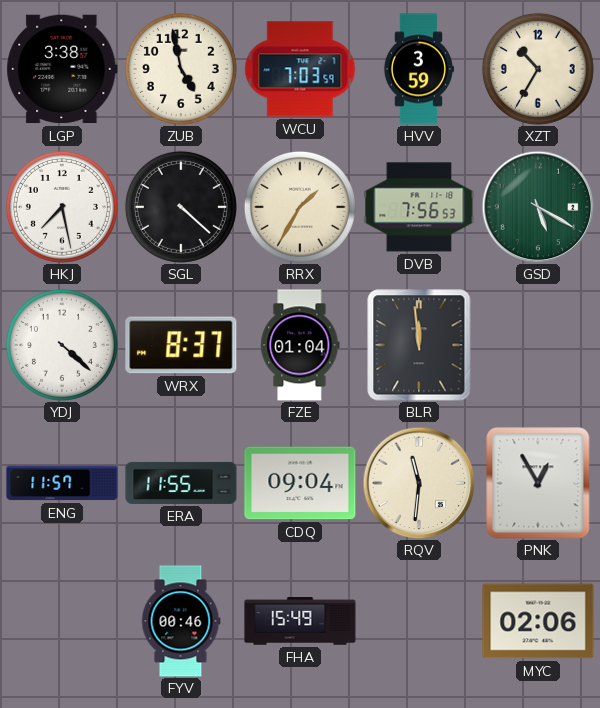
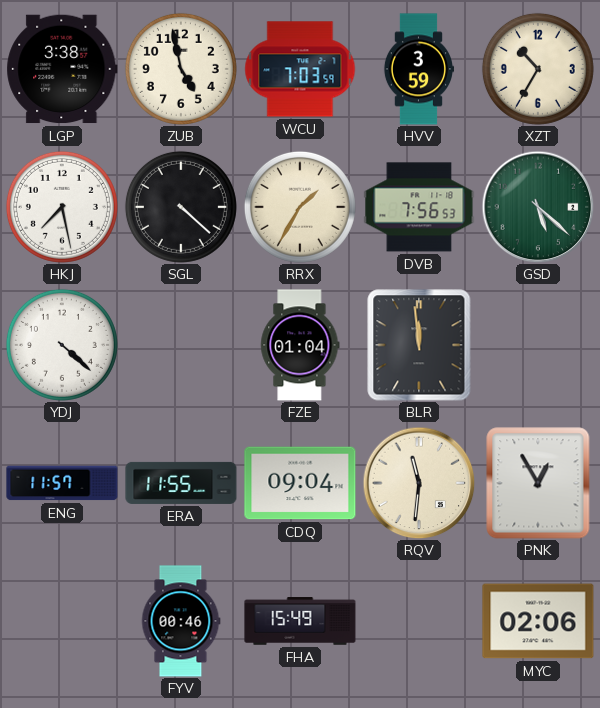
GSD: 5:20 -> 5:22
WRX: 8:37 -> none
